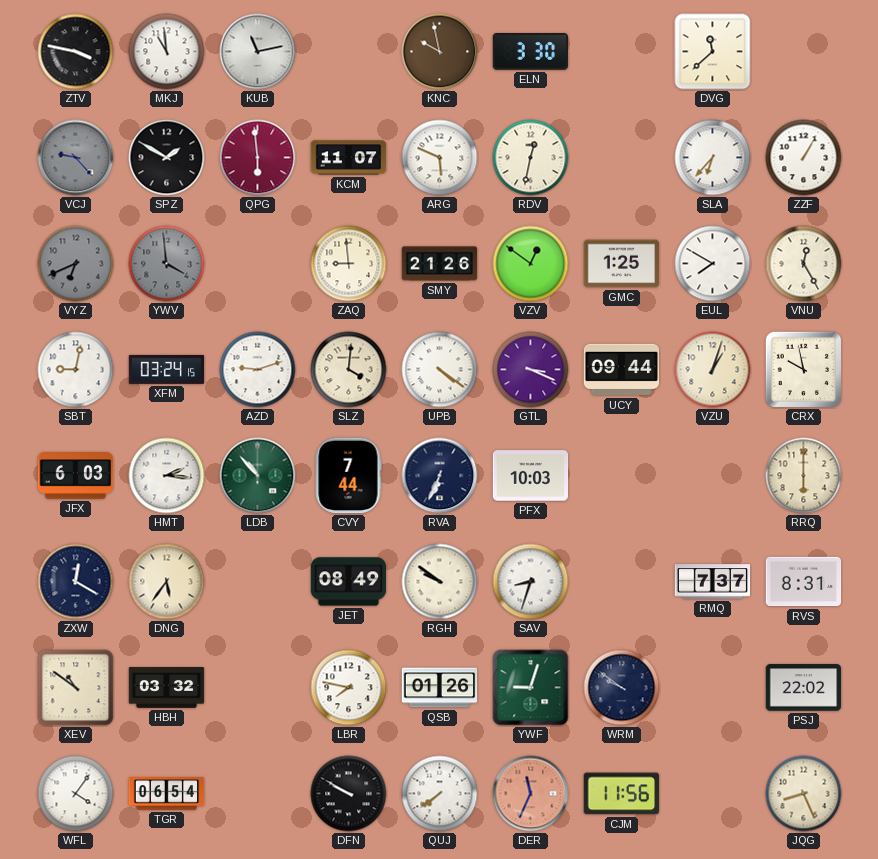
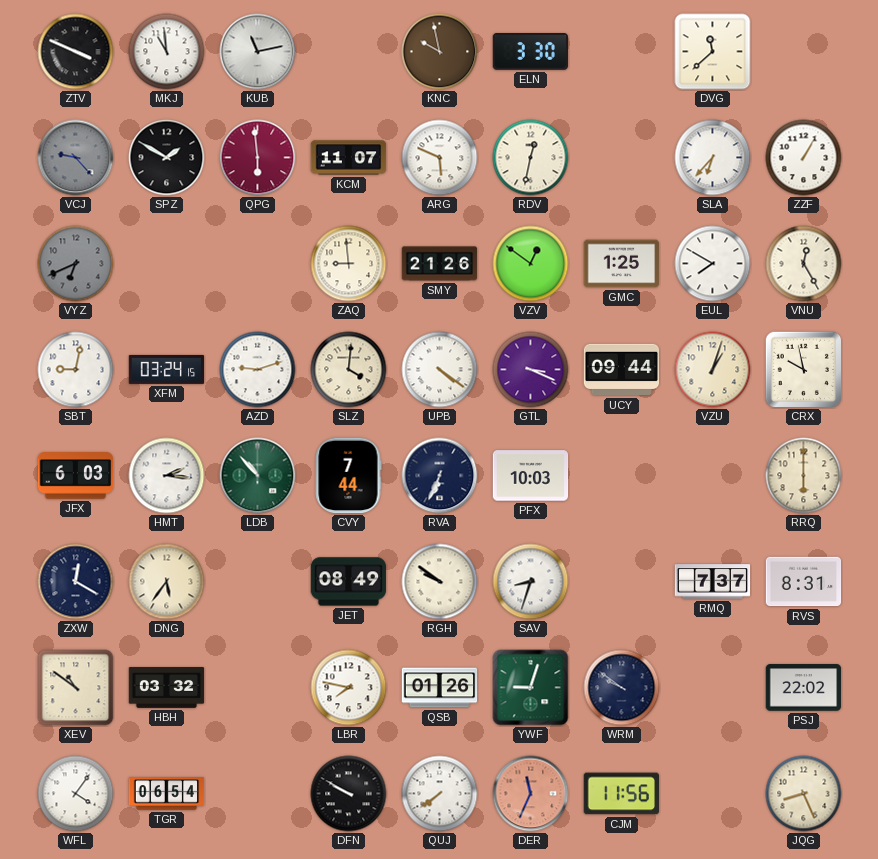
ZTV: 3:47 -> 3:49
YWV: 3:59 -> none
